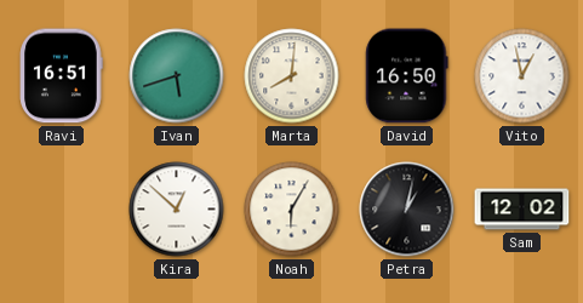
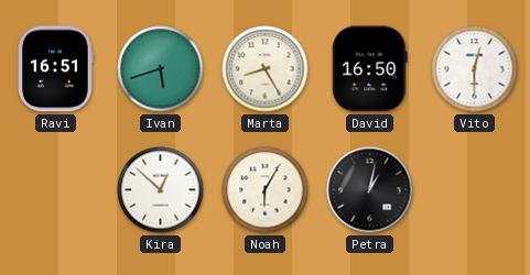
Marta: 8:01 -> 8:25
Vito: 12:58 -> 12:30
Sam: 12:02 -> none
